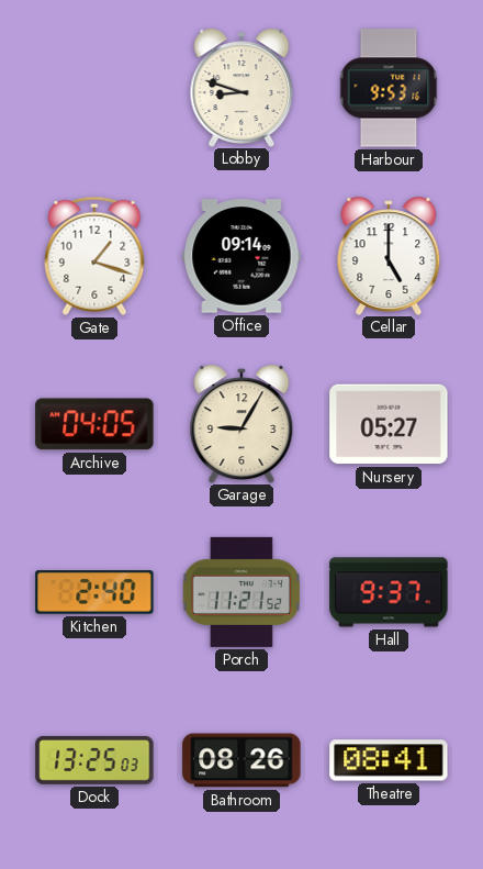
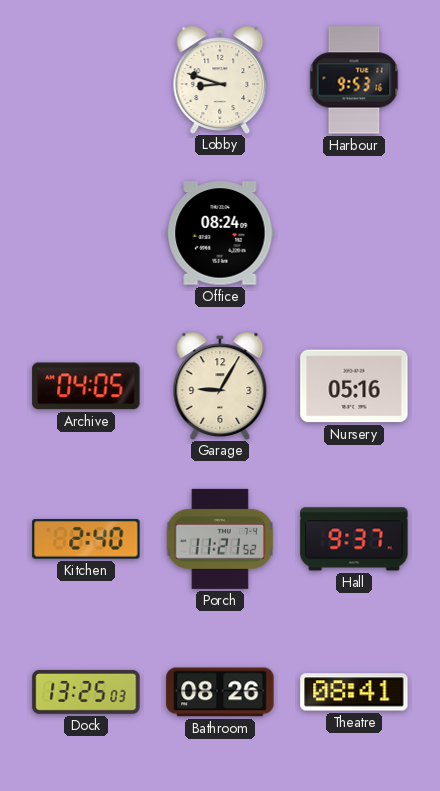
Gate: 1:18 -> none
Office: 09:14 -> 08:24
Cellar: 5:00 -> none
Nursery: 05:27 -> 05:16
